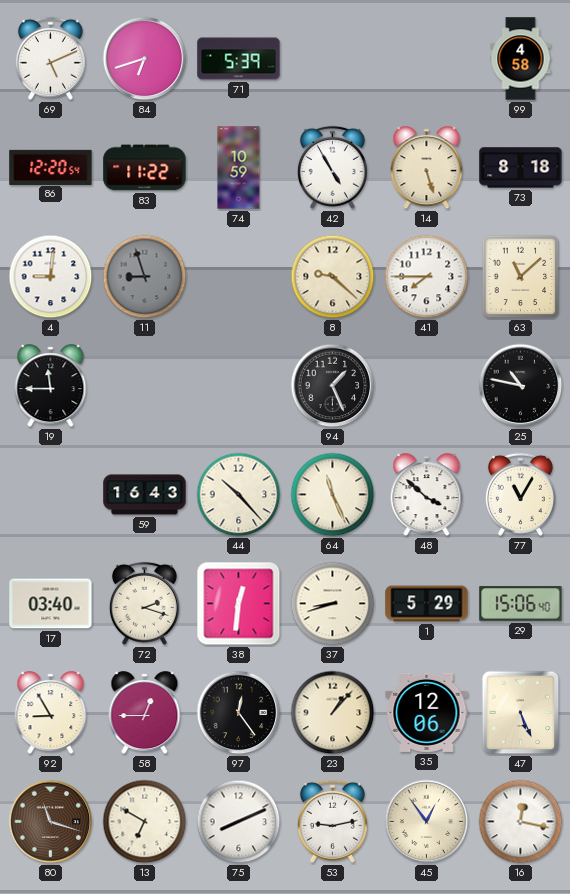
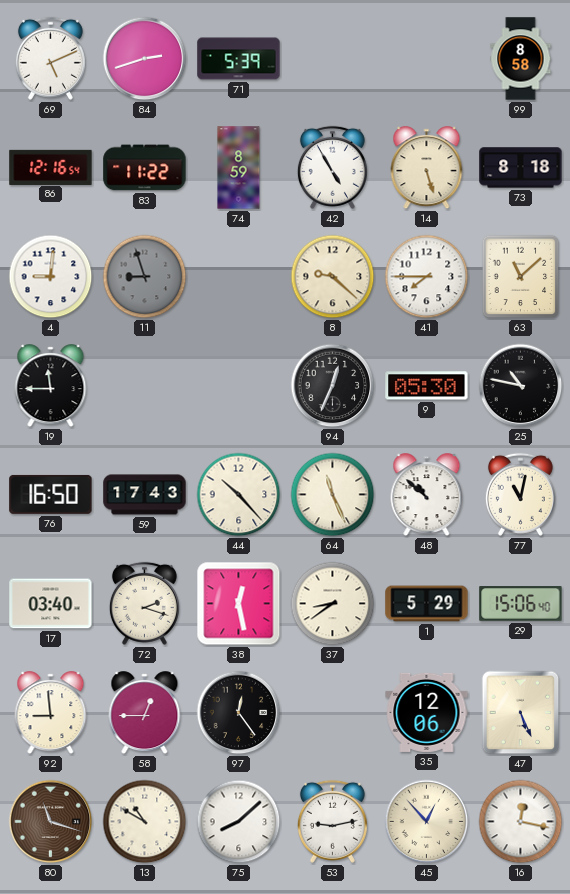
84: 6:42 -> 2:42
99: 4:58 -> 8:58
86: 12:20 -> 12:16
74: 10:59 -> 8:59
94: 1:26 -> 12:34
9: none -> 05:30
76: none -> 16:50
59: 16:43 -> 17:43
48: 3:52 -> 10:52
77: 11:05 -> 11:02
38: 12:31 -> 12:28
37: 8:42 -> 8:39
92: 8:55 -> 8:59
23: 1:07 -> none
13: 6:50 -> 10:50
75: 8:11 -> 8:08
45: 12:54 -> 12:53
